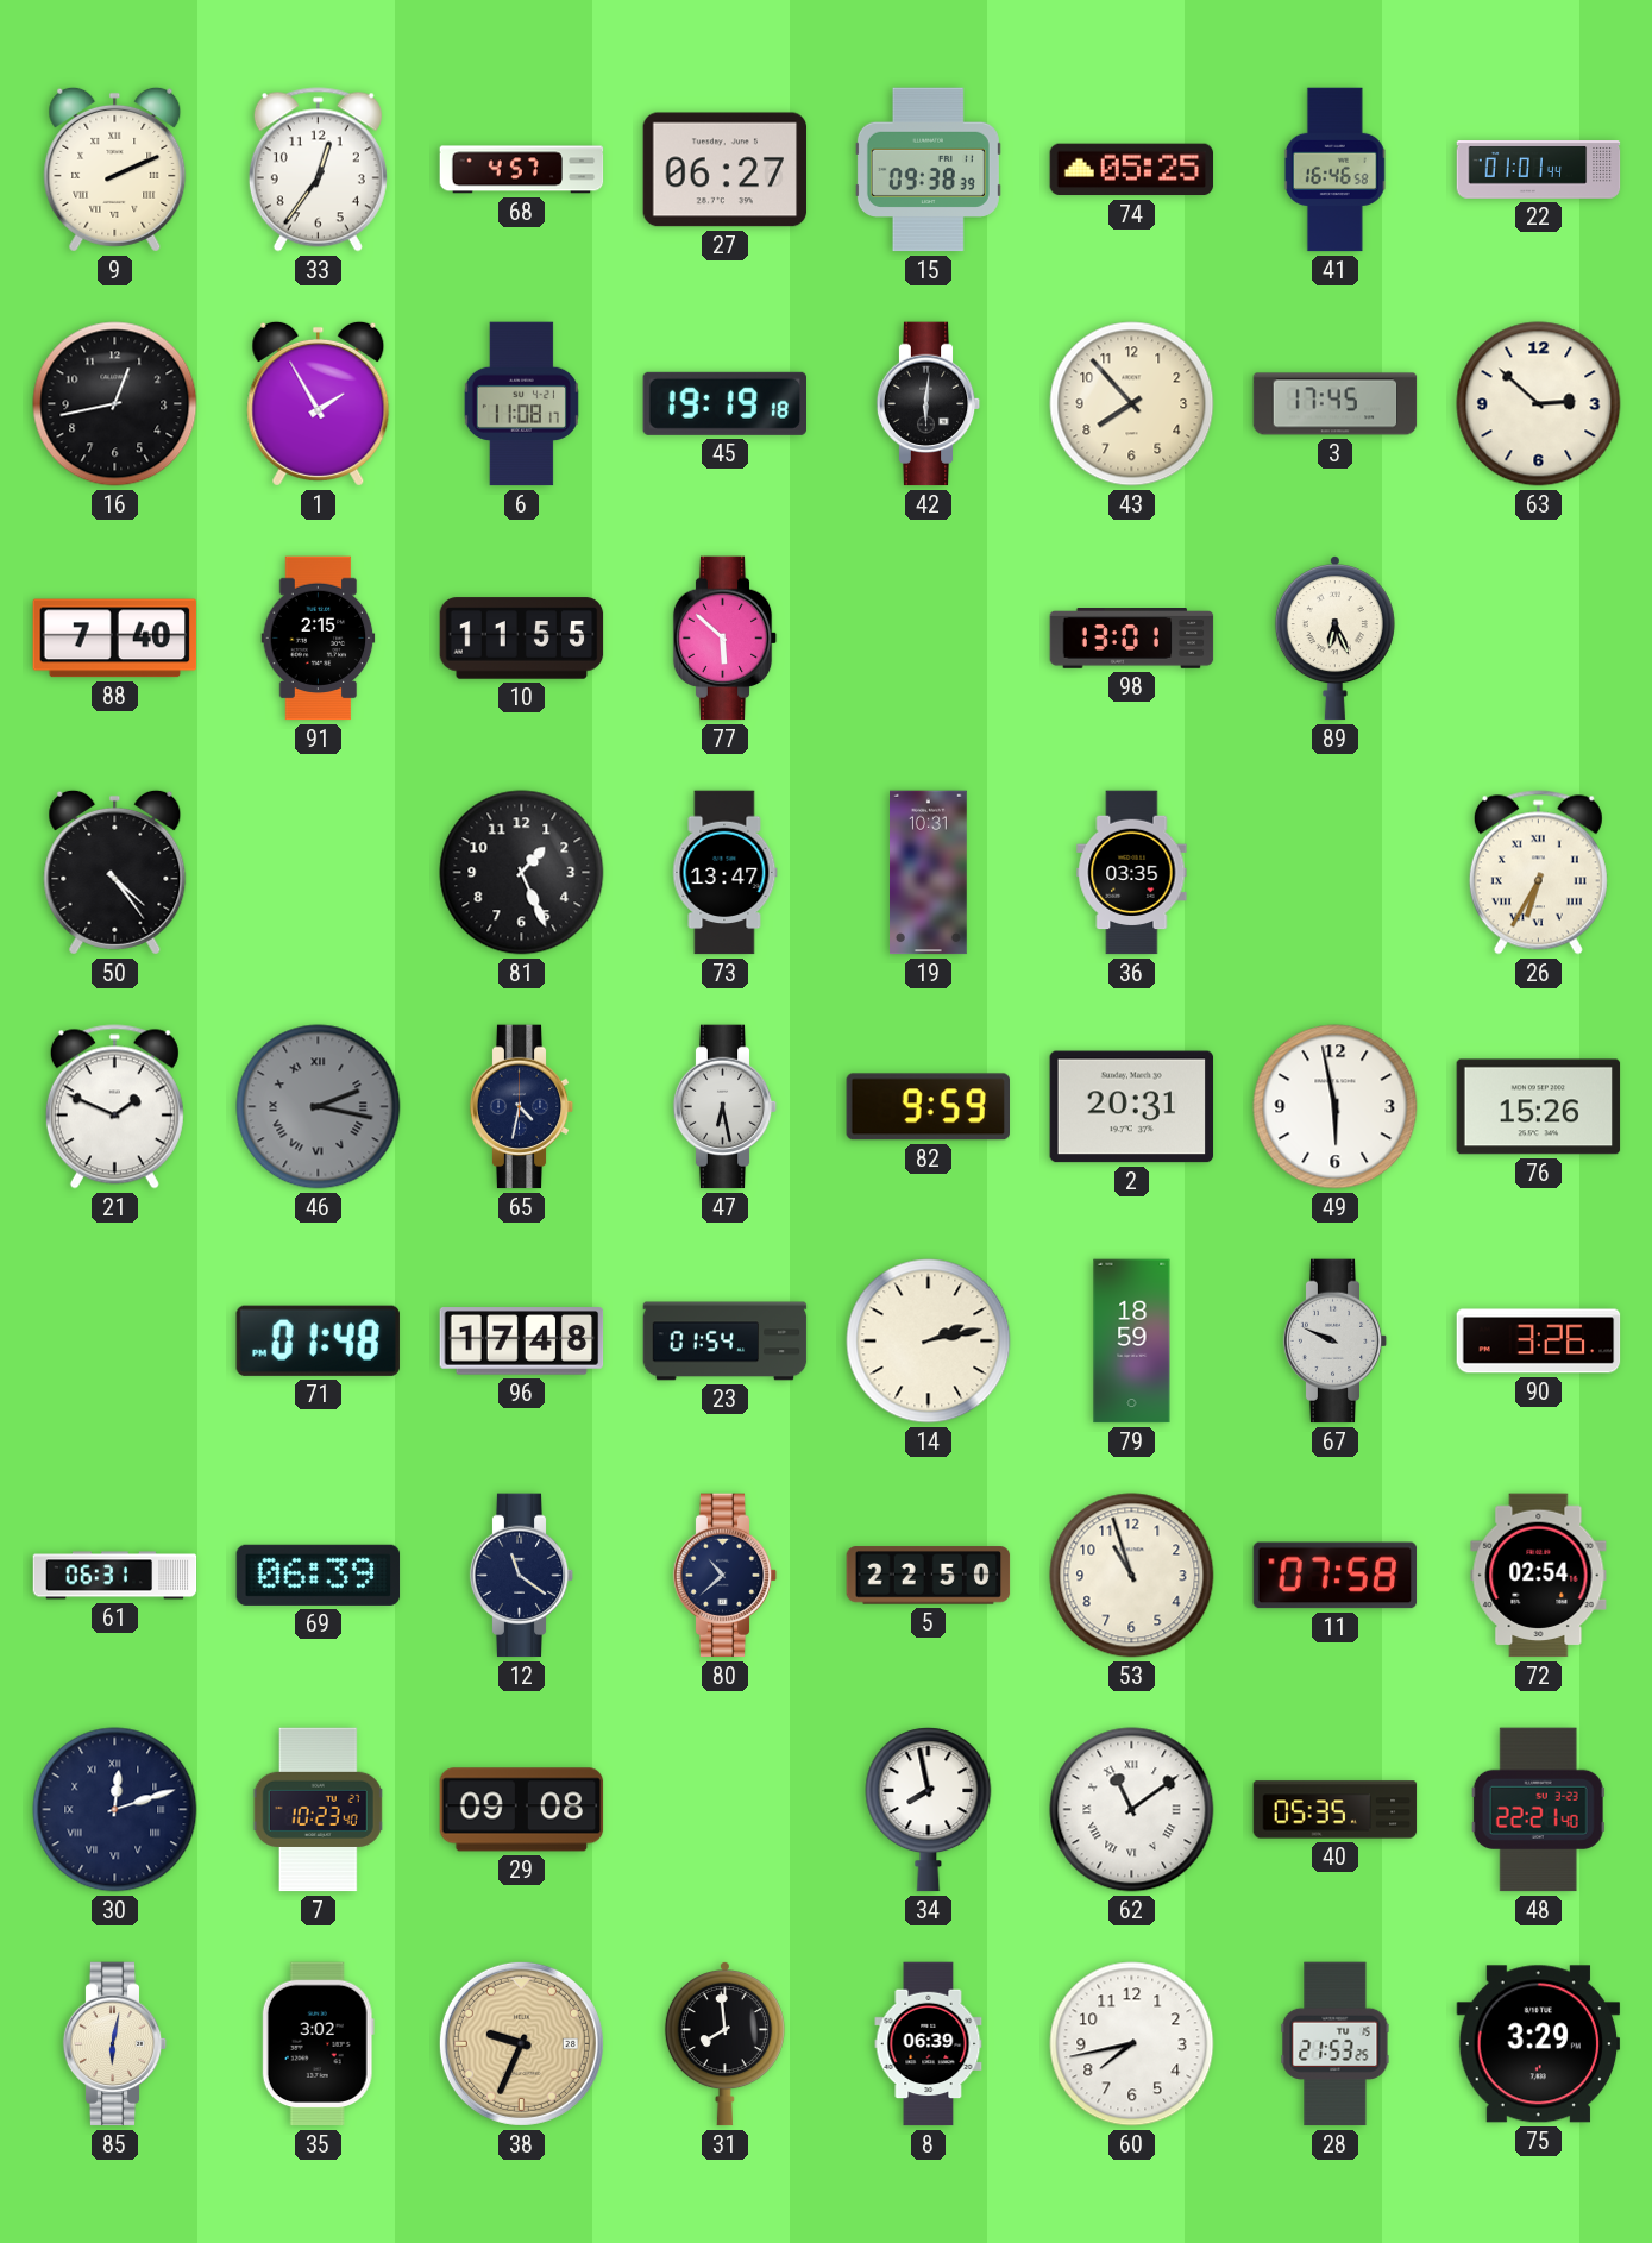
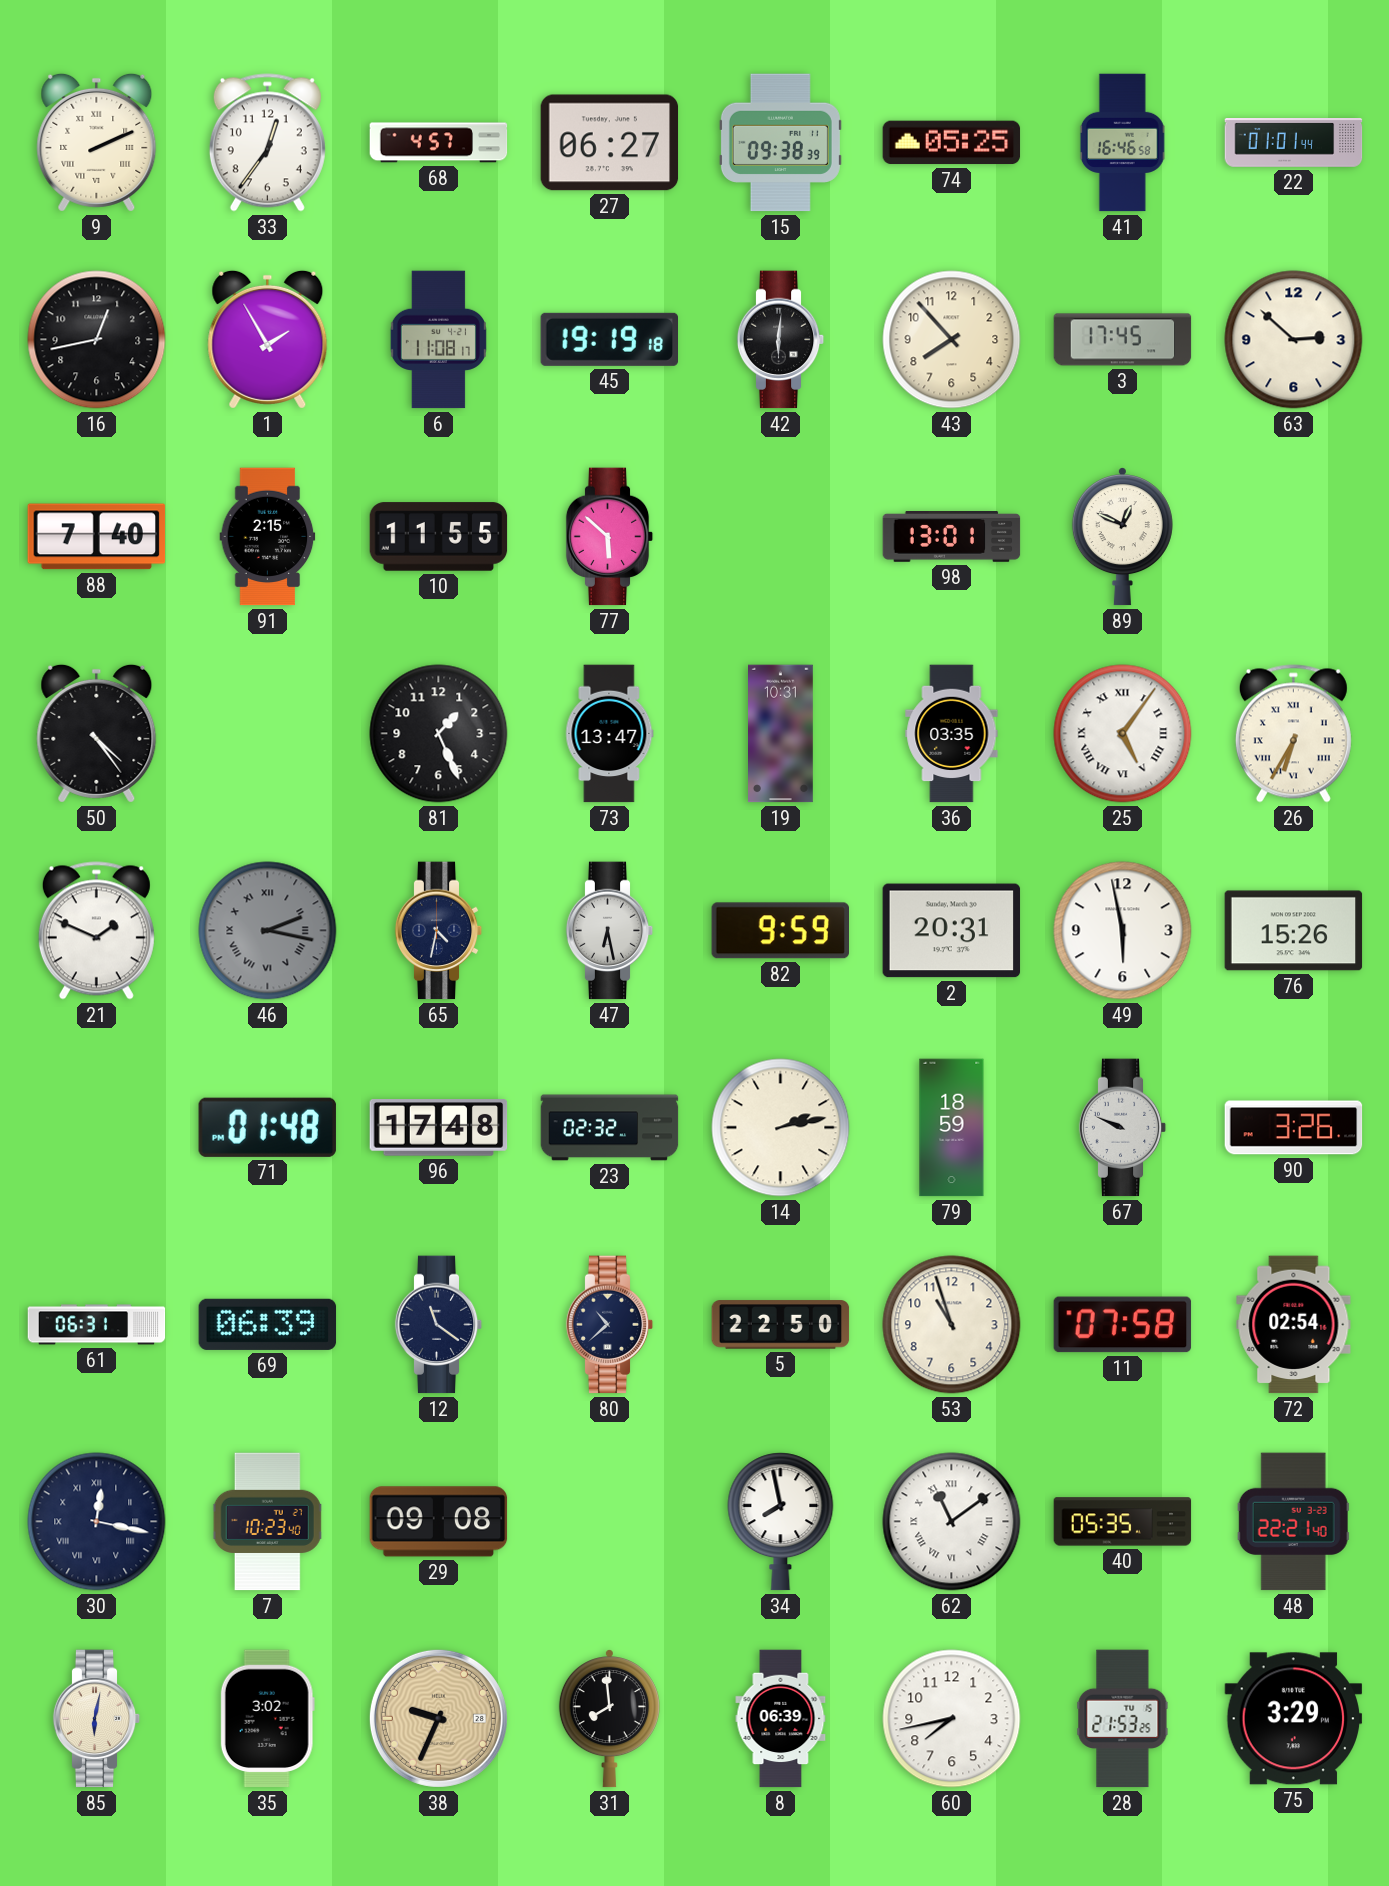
89: 6:26 -> 12:49
25: none -> 5:06
23: 01:54 -> 02:32
30: 12:12 -> 12:17
